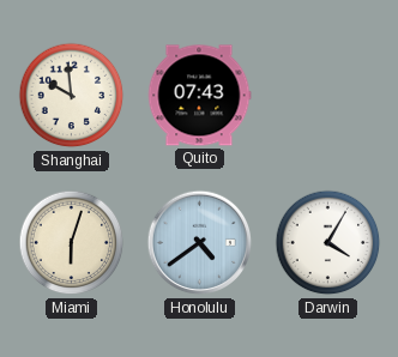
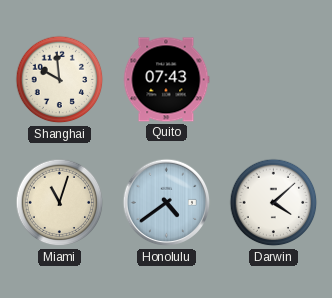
Miami: 6:03 -> 11:03
Darwin: 4:05 -> 4:08
